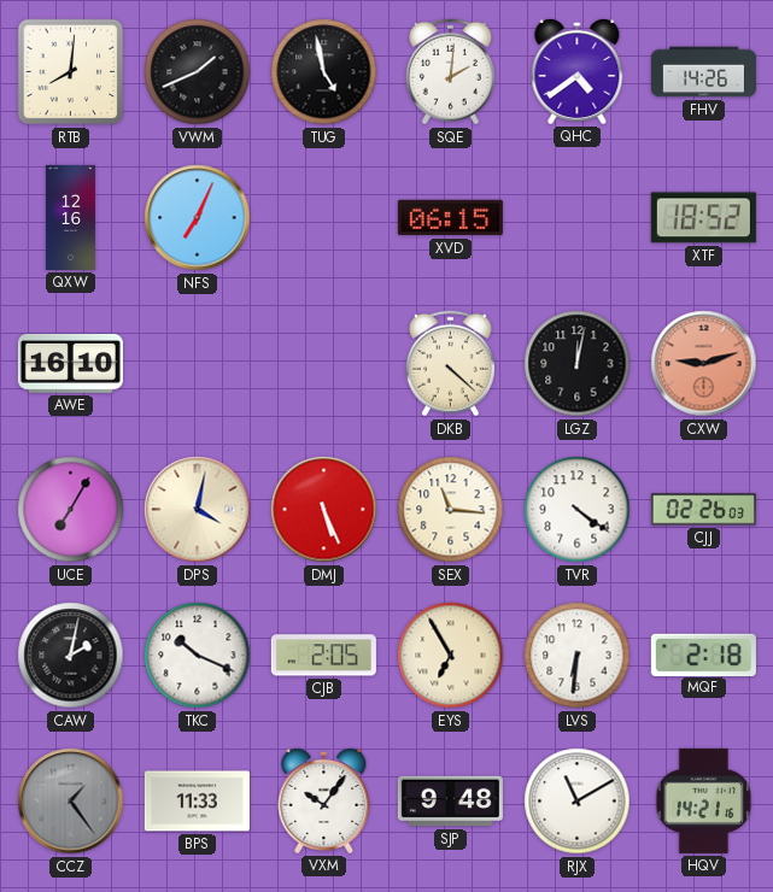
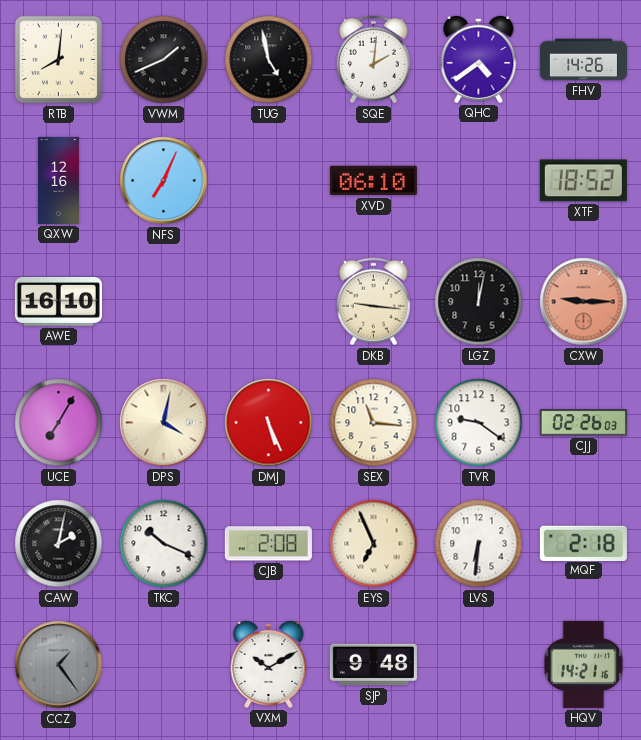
XVD: 06:15 -> 06:10
DKB: 4:22 -> 9:16
CXW: 9:12 -> 9:15
TVR: 4:21 -> 9:21
CJB: 2:05 -> 2:08
EYS: 6:55 -> 6:56
BPS: 11:33 -> none
VXM: 10:06 -> 10:10
RJX: 11:10 -> none
